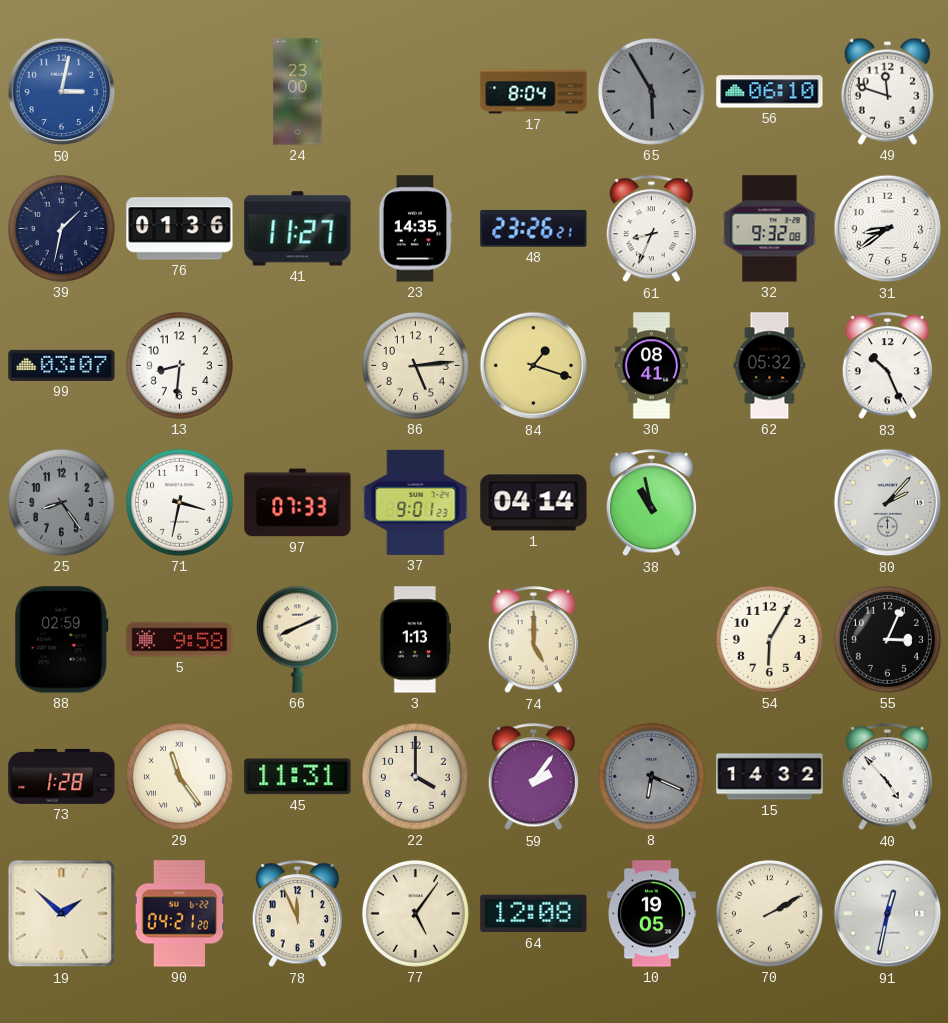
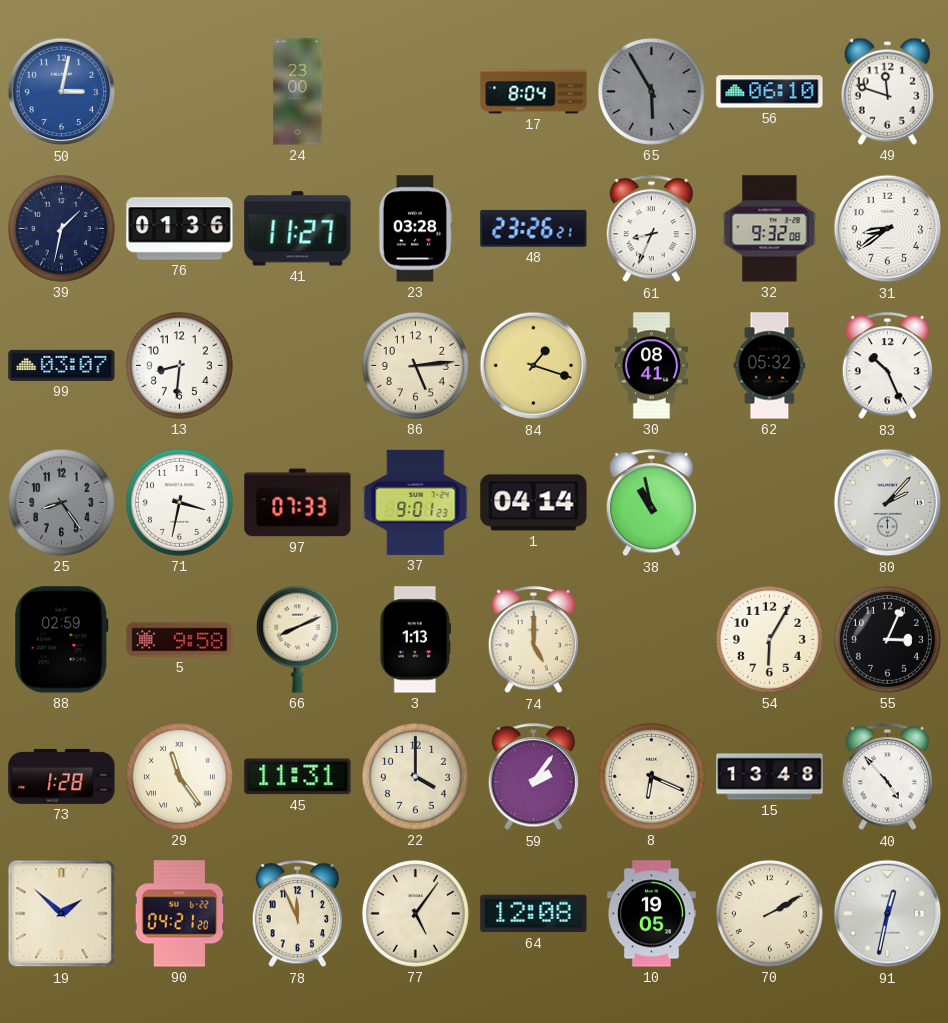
23: 14:35 -> 03:28
8 dial: grey -> cream
15: 14:32 -> 13:48
